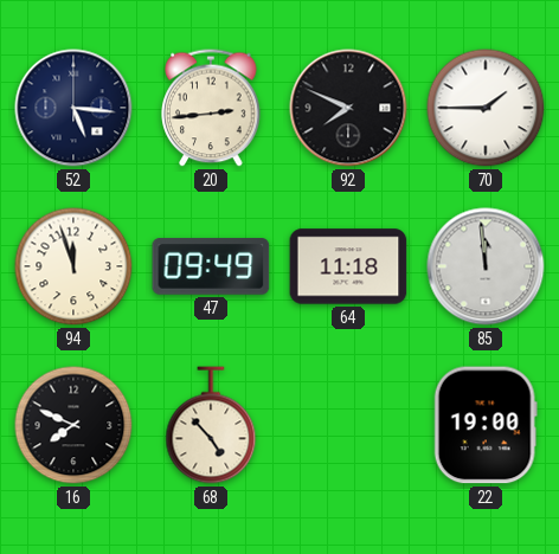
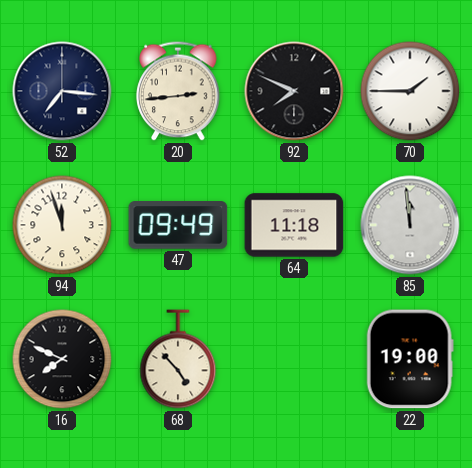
52: 5:16 -> 7:16
